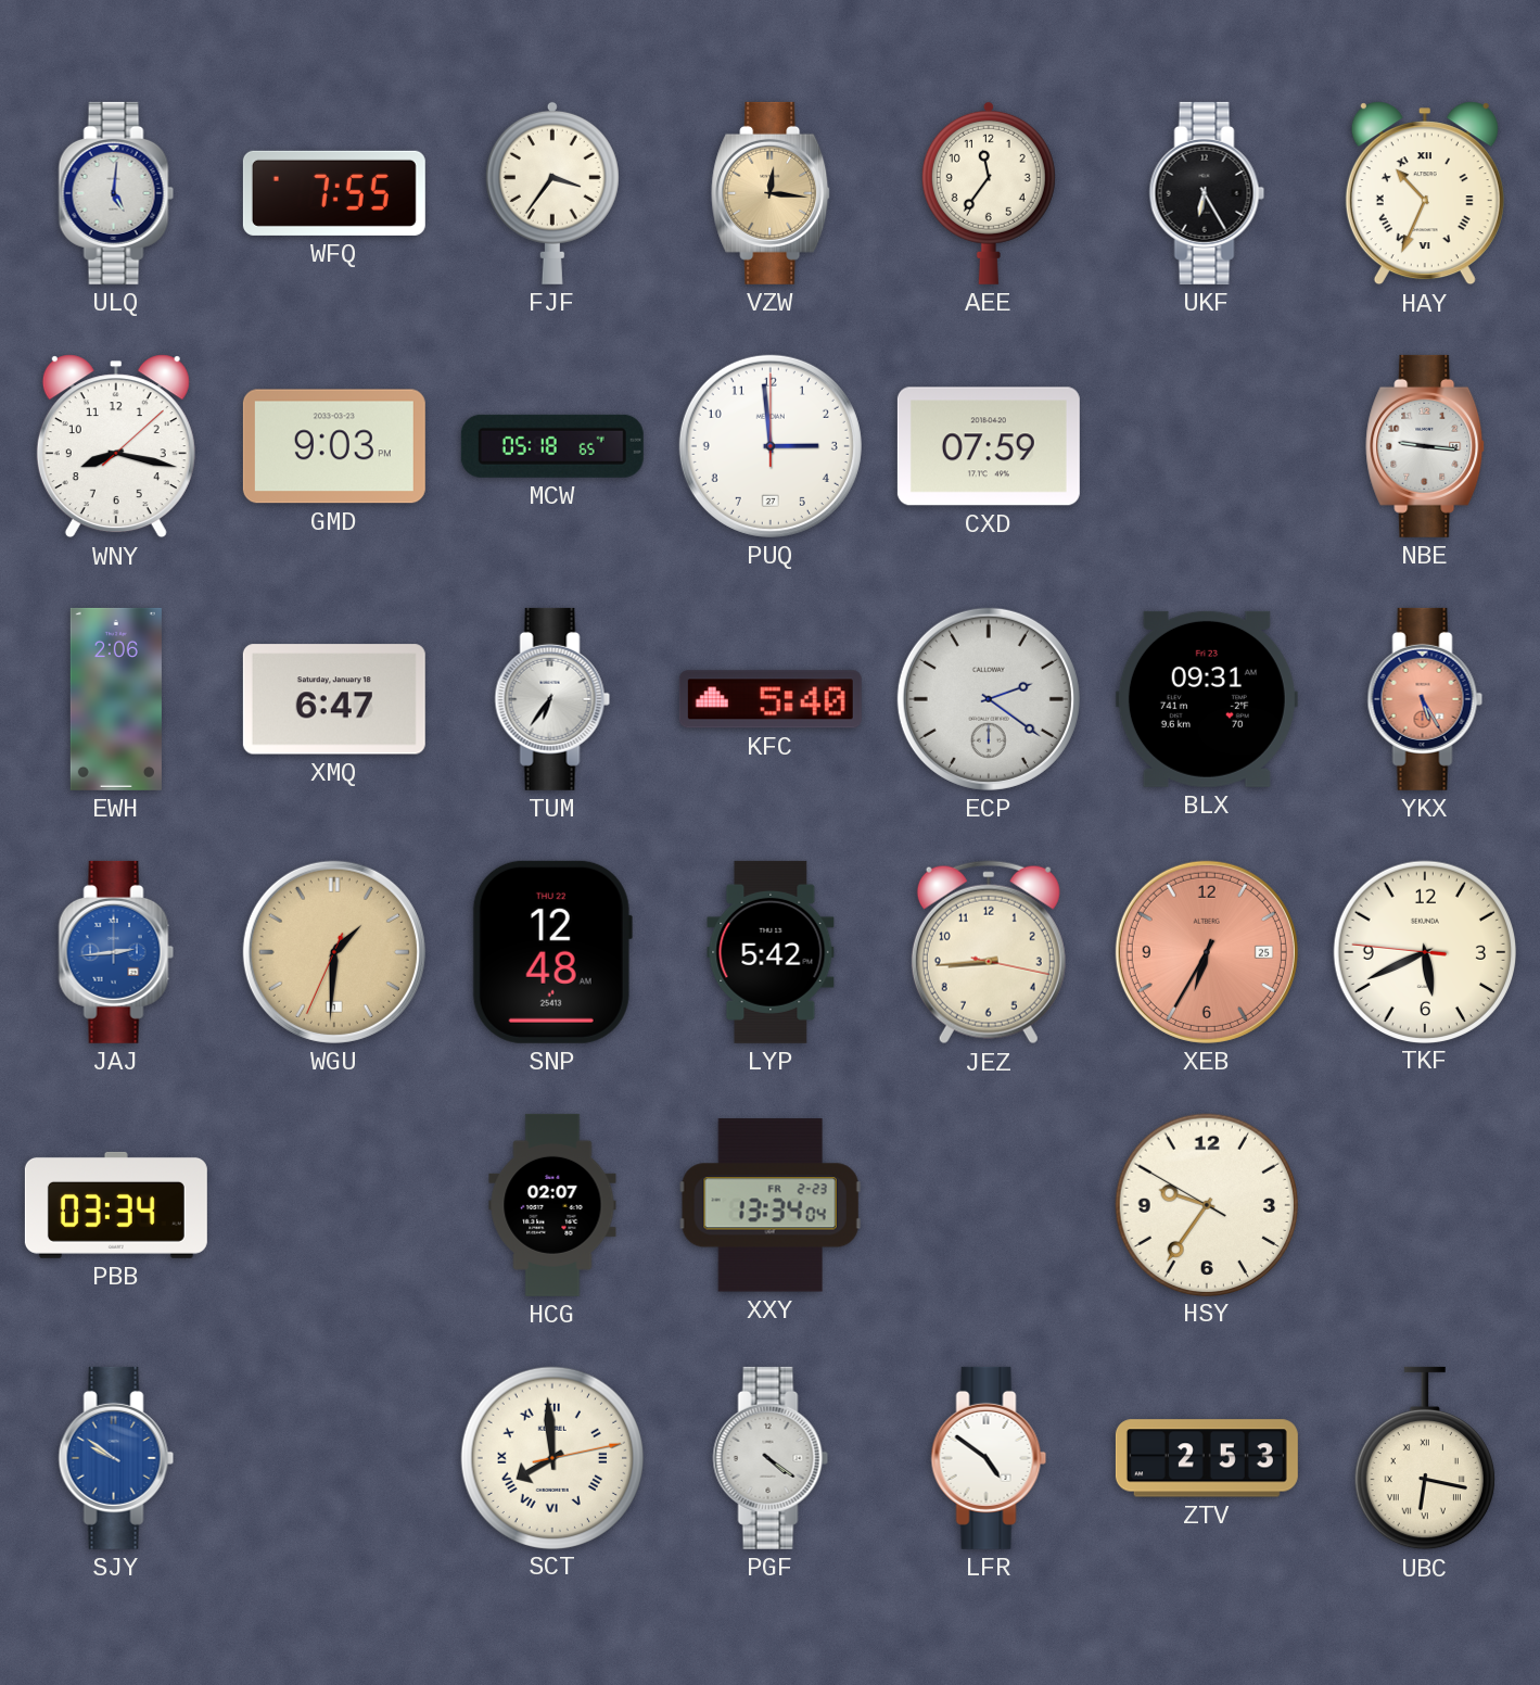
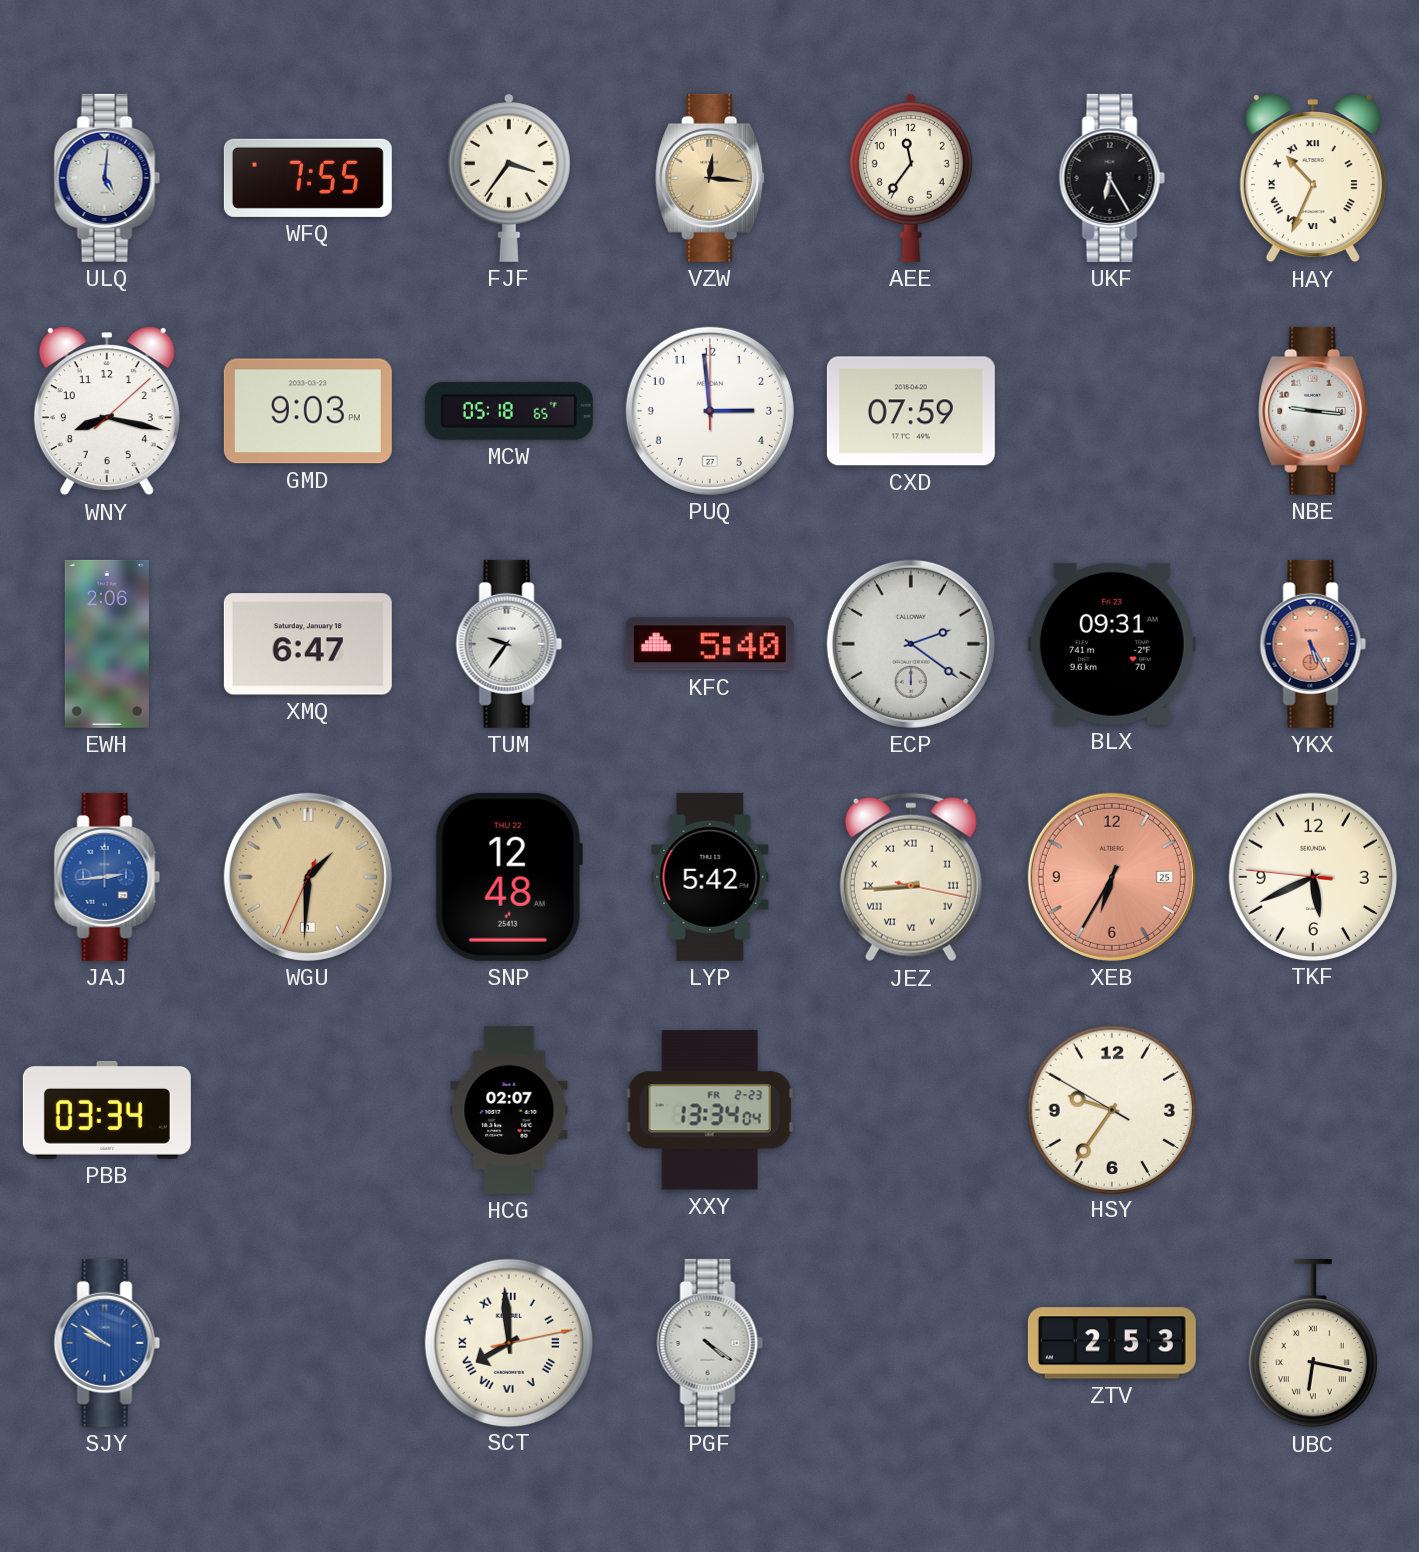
TUM: 6:36 -> 9:36
JEZ numerals: Arabic -> Roman
LFR: 4:51 -> none
